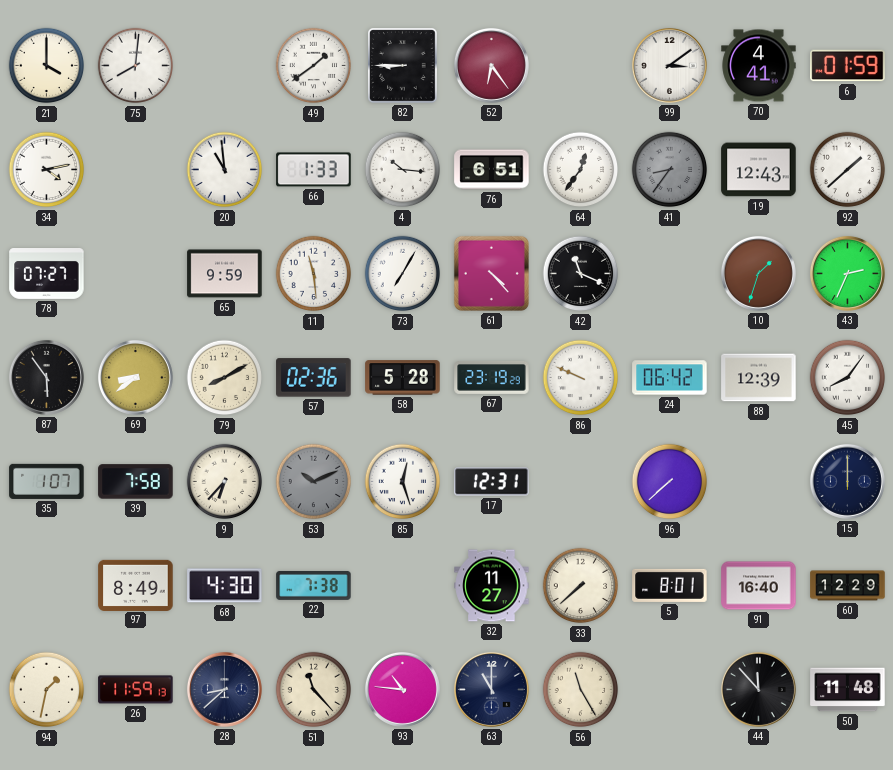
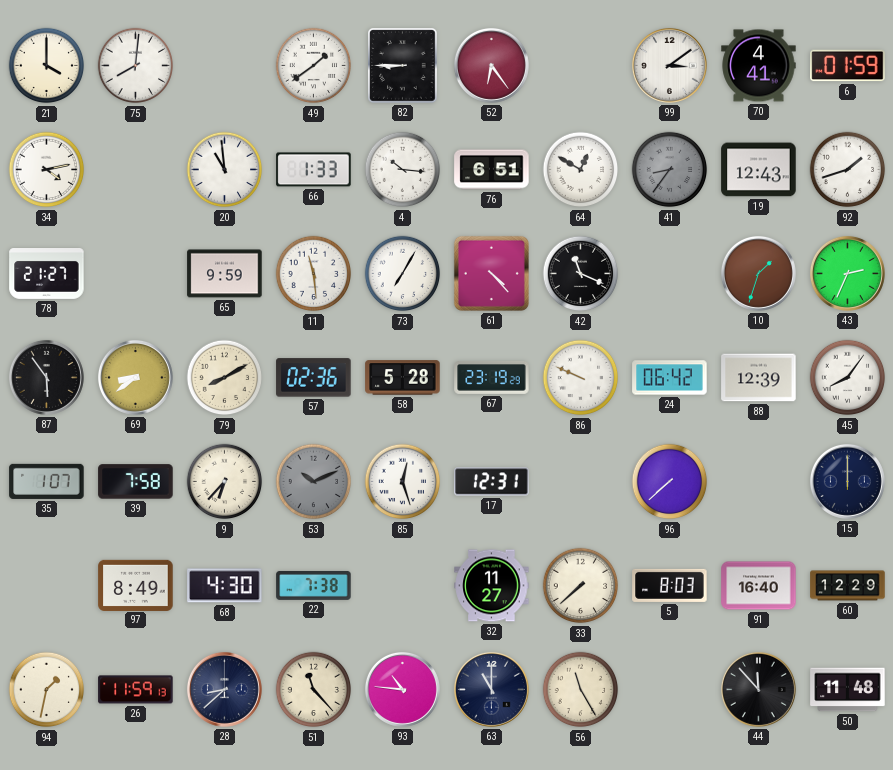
64: 12:36 -> 12:50
92: 1:38 -> 1:42
78: 07:27 -> 21:27
5: 8:01 -> 8:03
